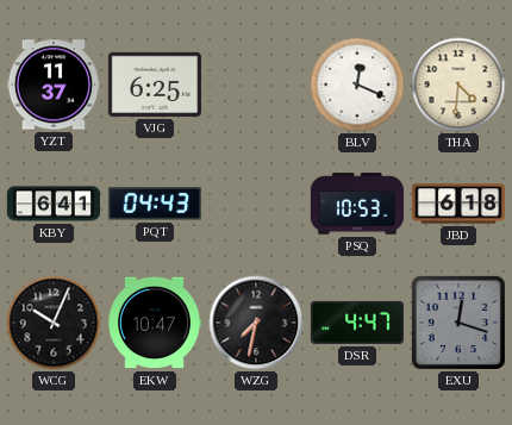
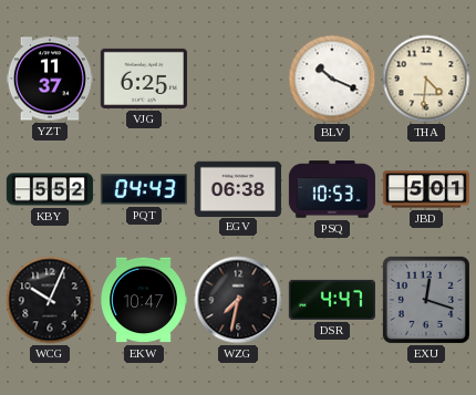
BLV: 12:19 -> 10:19
KBY: 6:41 -> 5:52
EGV: none -> 06:38
JBD: 6:18 -> 5:01
